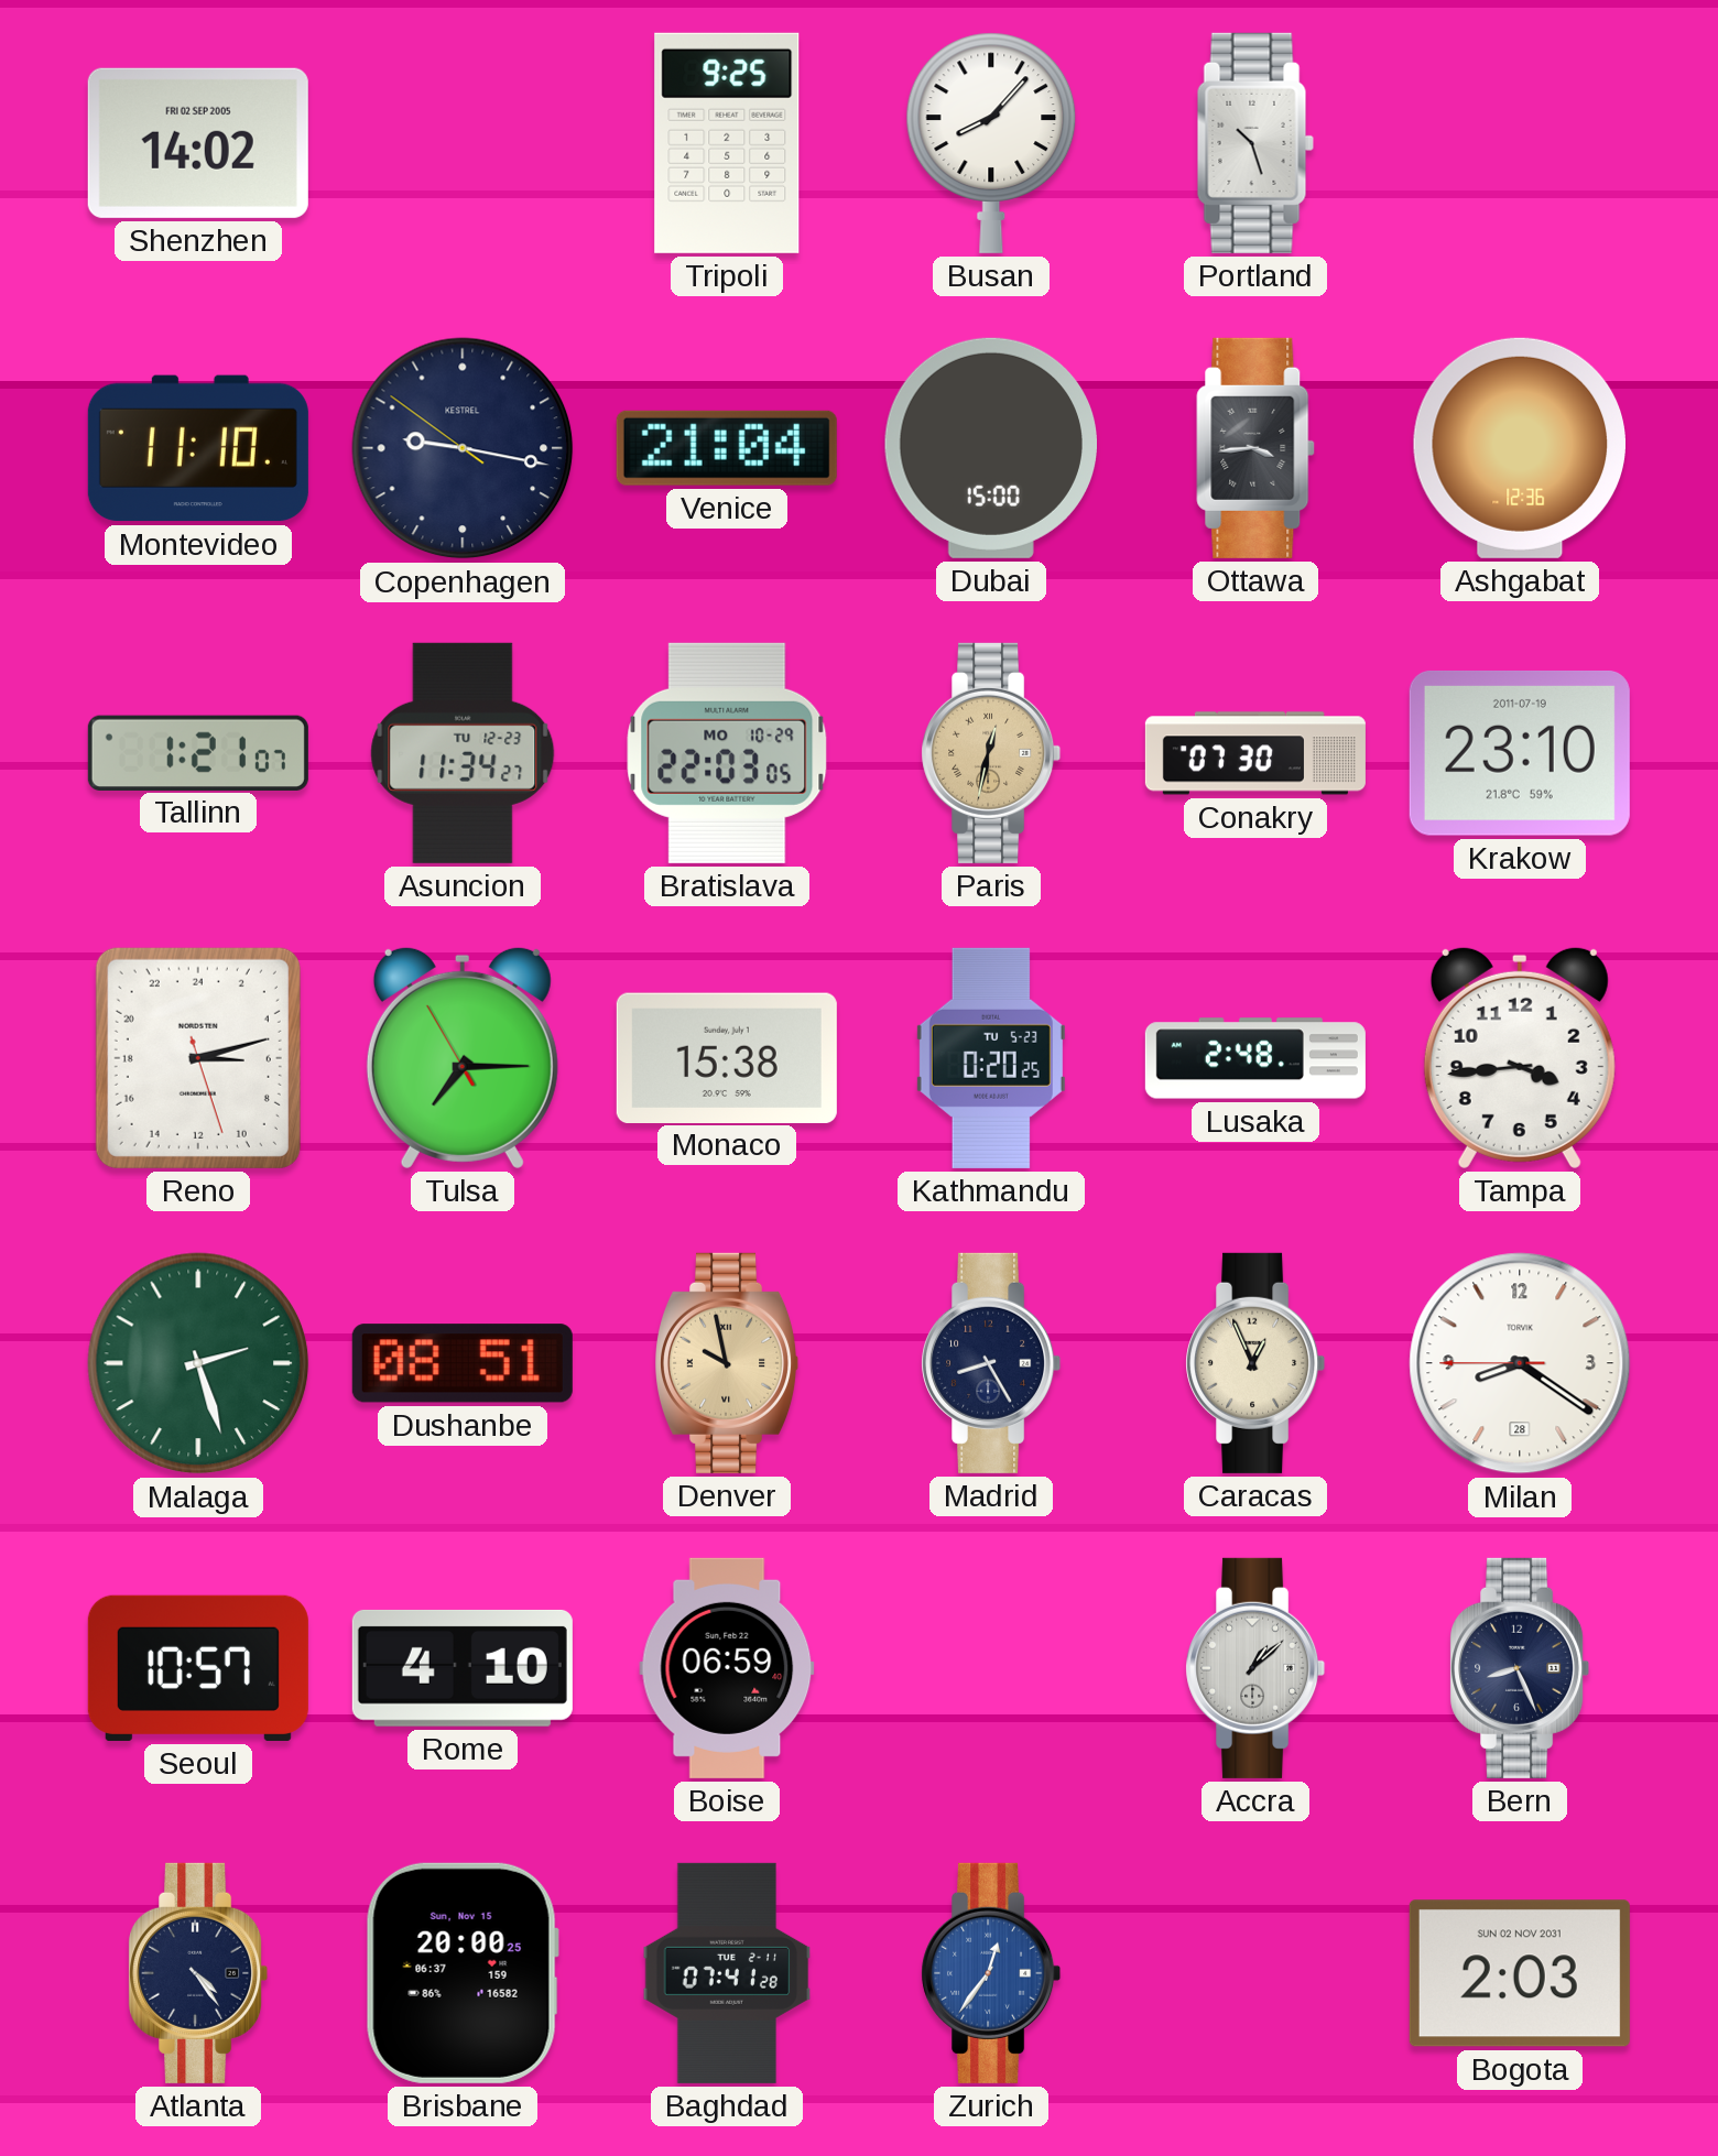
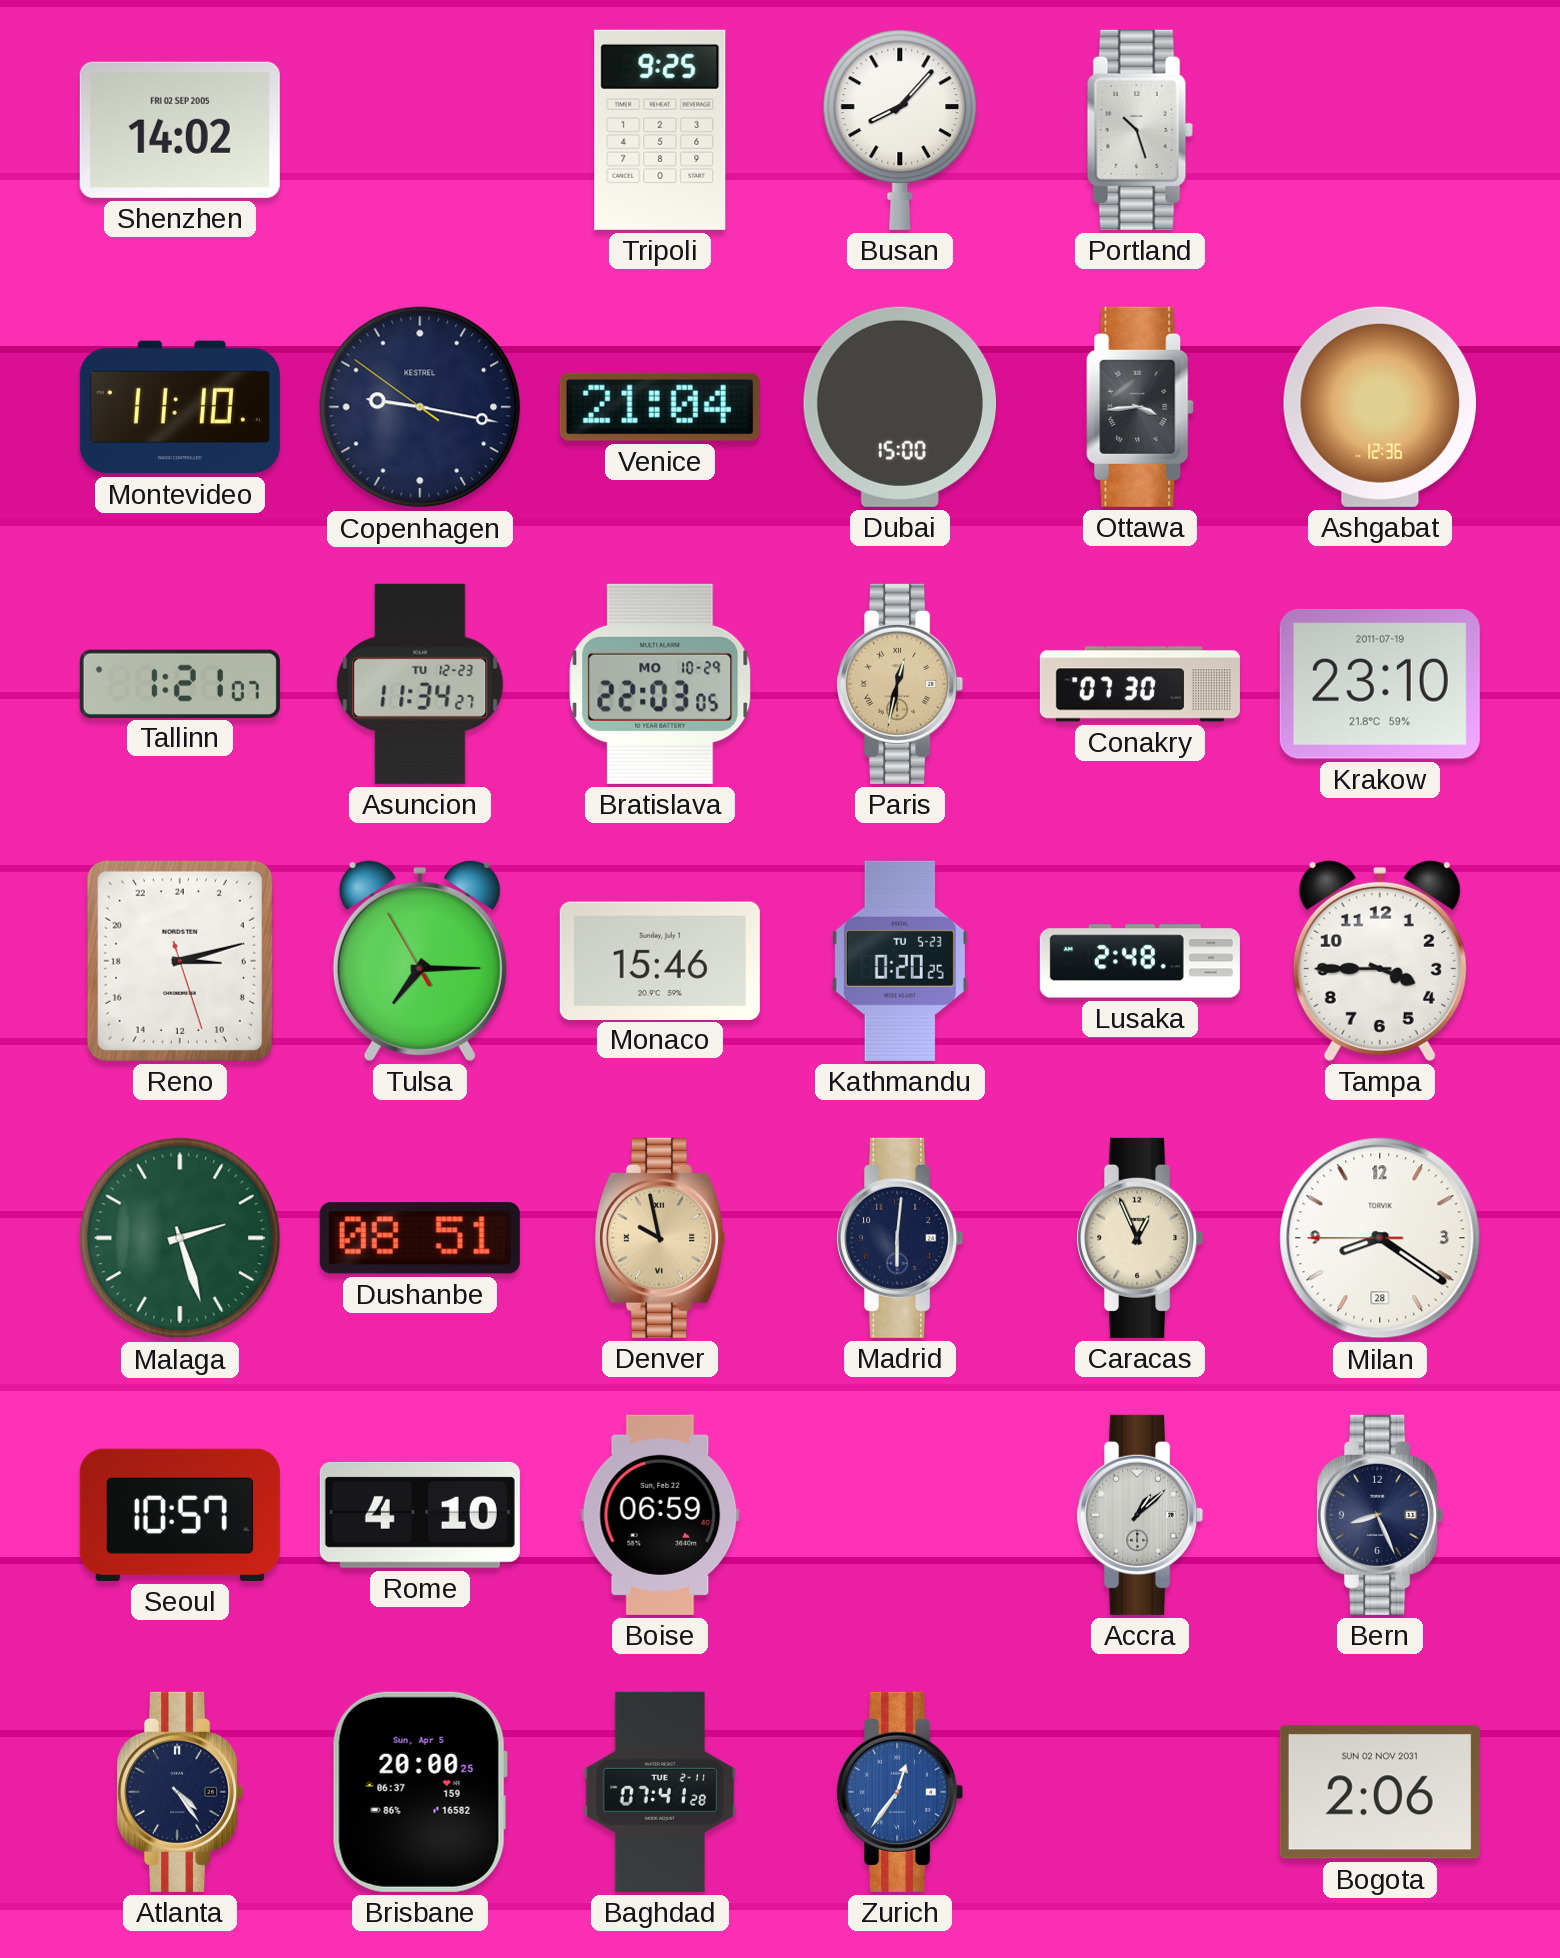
Monaco: 15:38 -> 15:46
Tampa: 3:44 -> 3:45
Madrid: 8:25 -> 6:01
Brisbane date: Sun, Nov 15 -> Sun, Apr 5
Bogota: 2:03 -> 2:06
